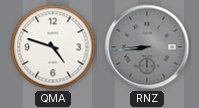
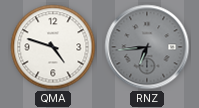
RNZ: 8:44 -> 6:44
